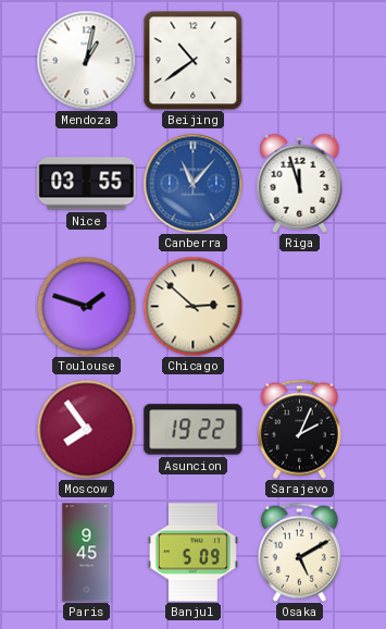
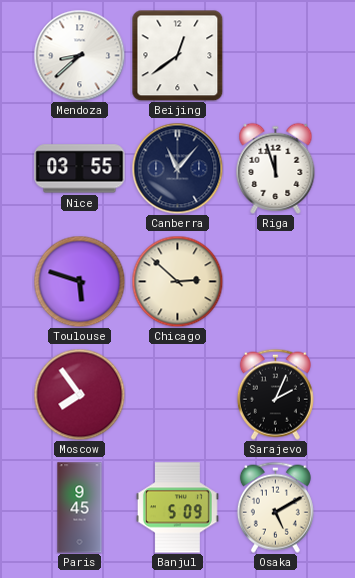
Mendoza: 1:02 -> 8:38
Beijing: 10:39 -> 12:39
Canberra dial: blue -> navy
Toulouse: 1:48 -> 5:48
Asuncion: 19:22 -> none
